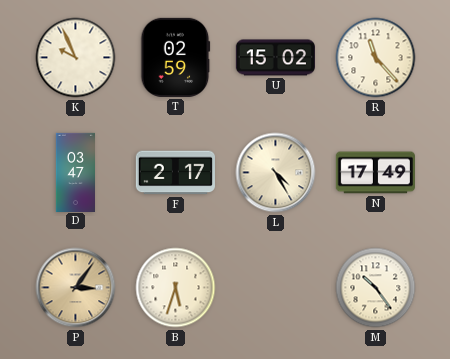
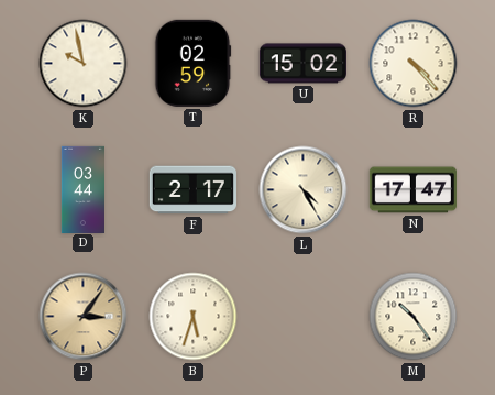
K: 9:56 -> 9:58
R: 11:23 -> 4:23
D: 03:47 -> 03:44
N: 17:49 -> 17:47
